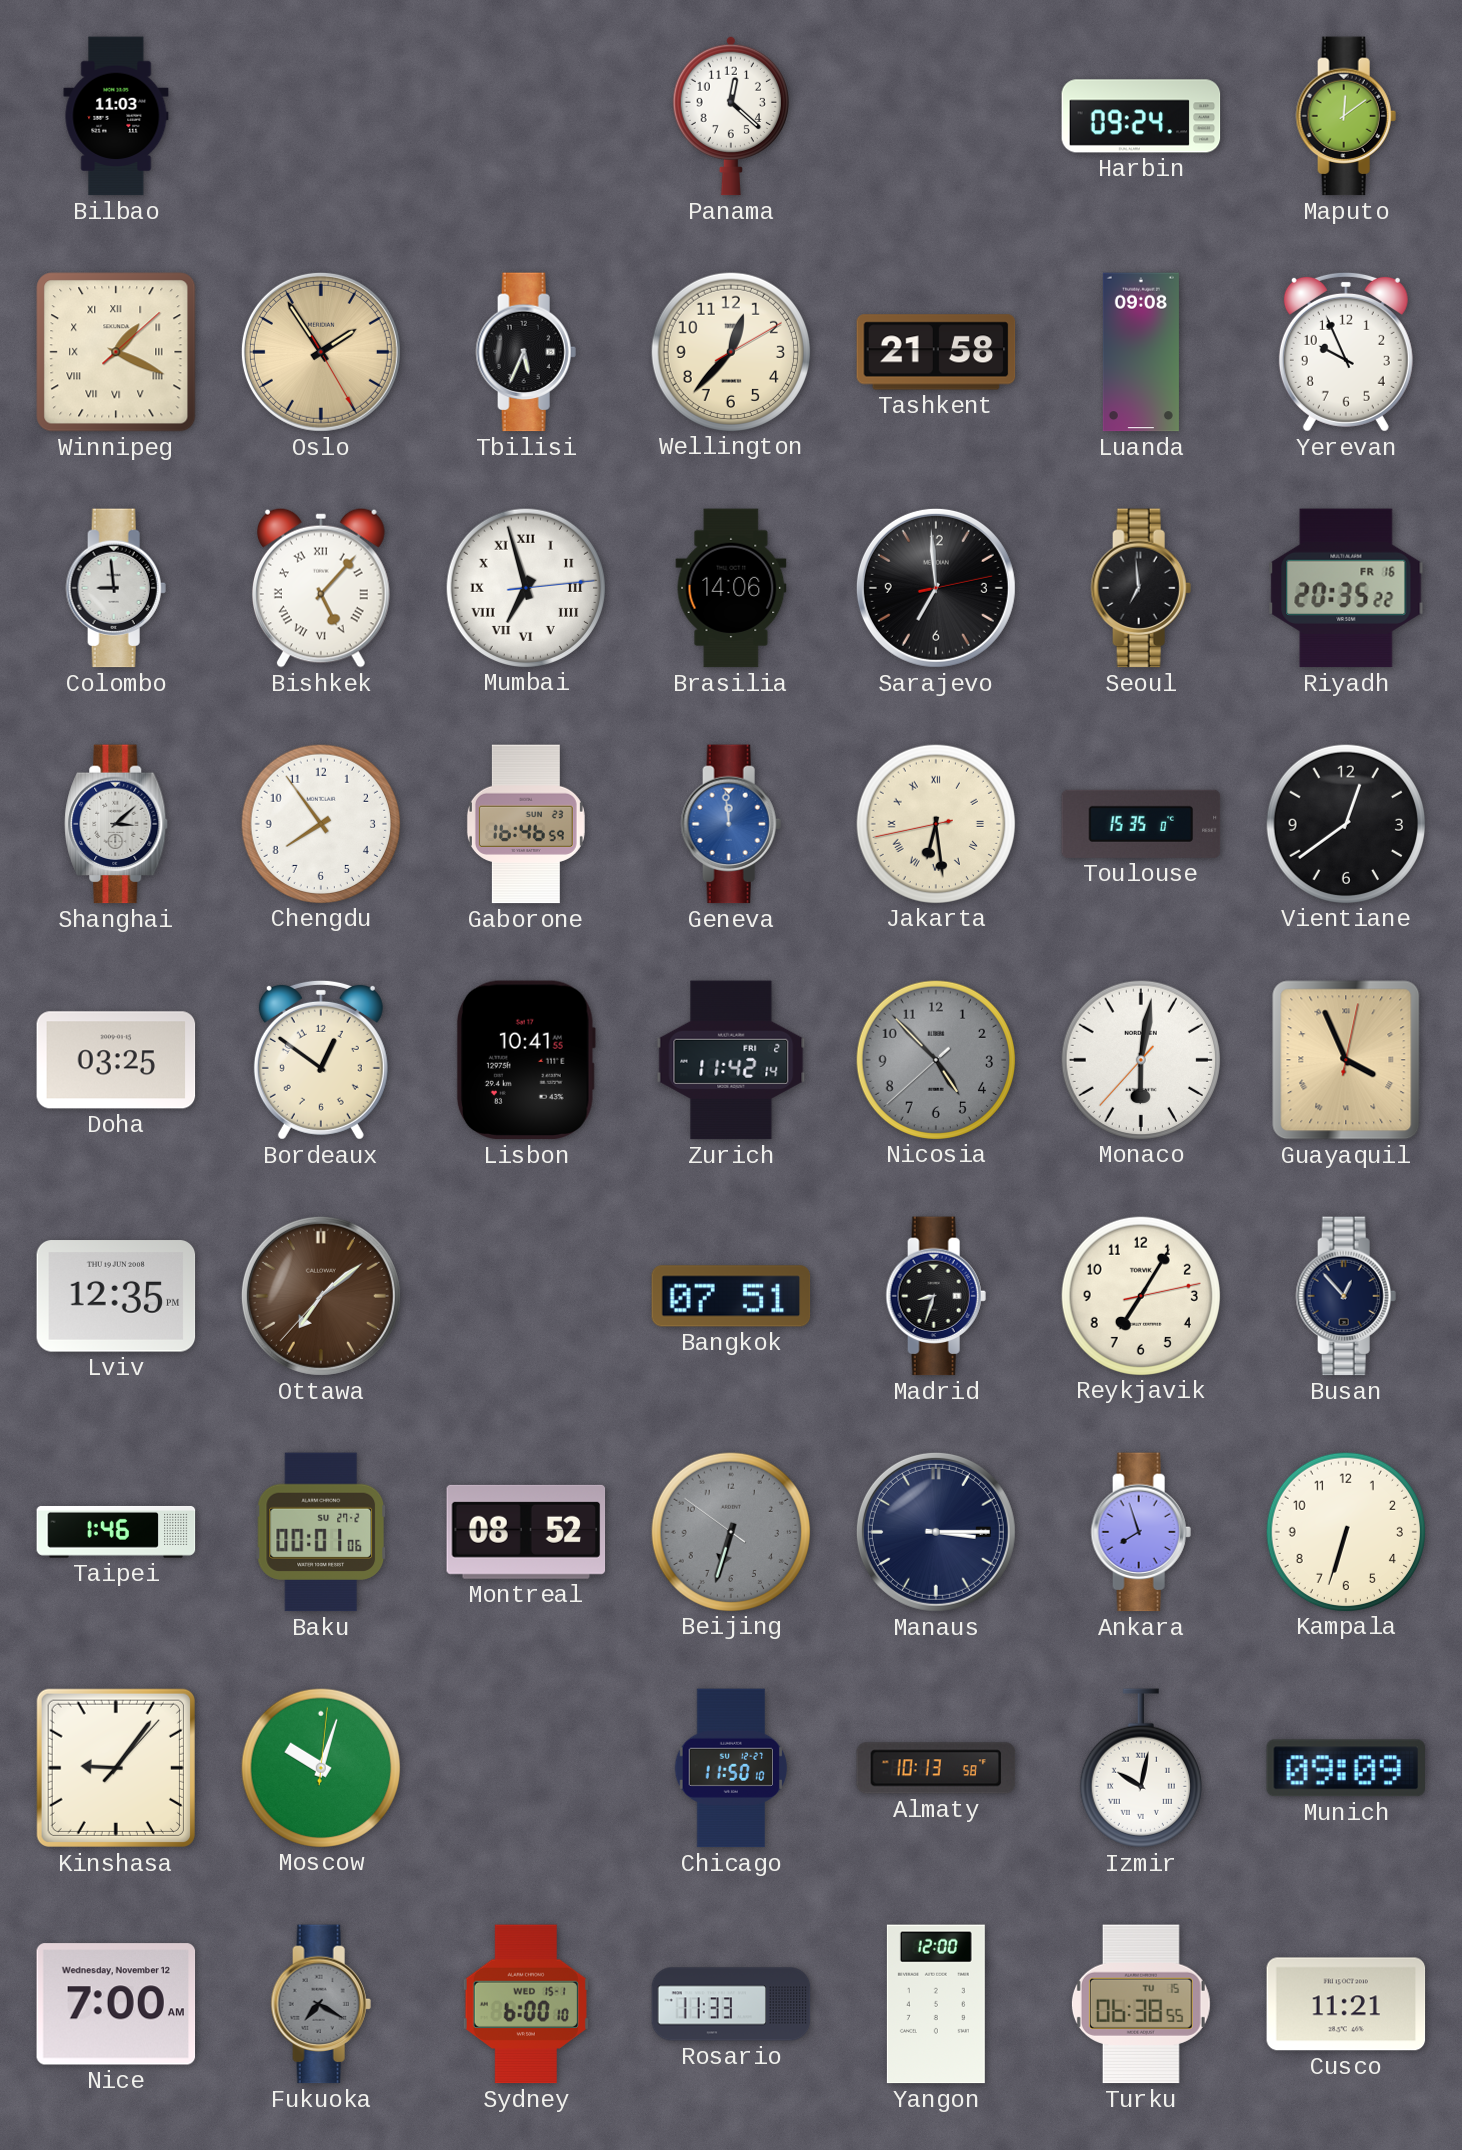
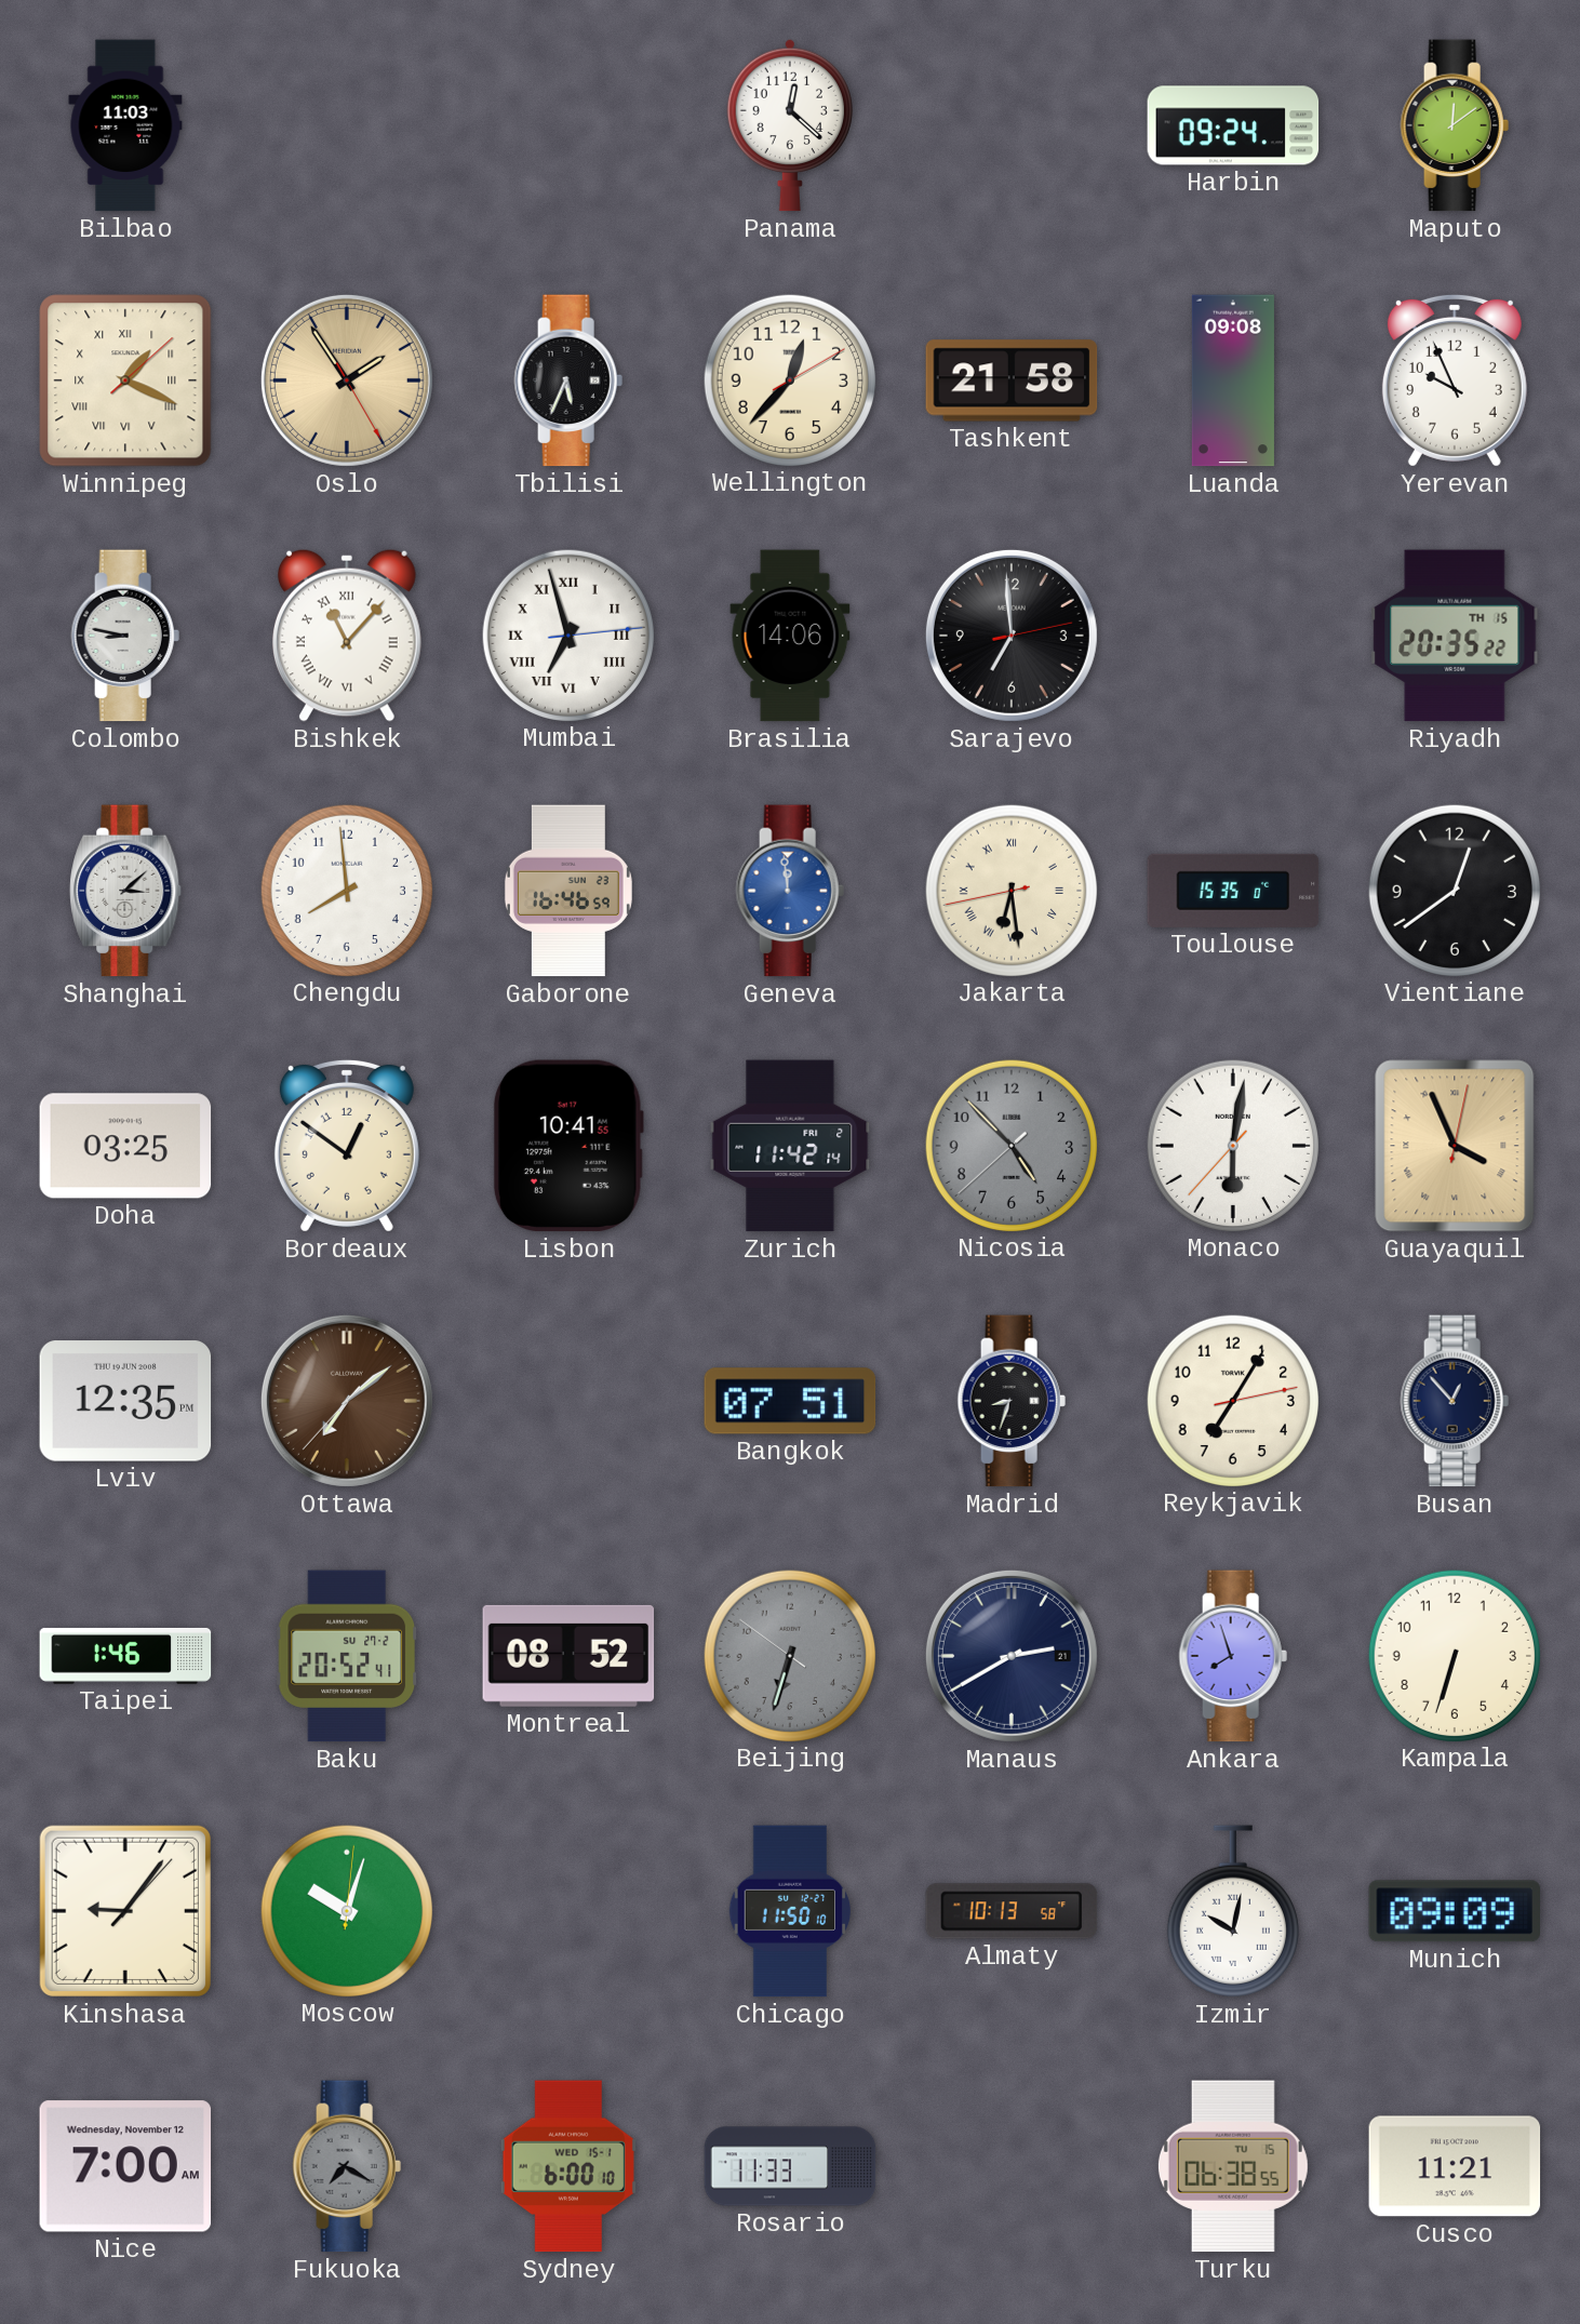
Colombo: 8:59 -> 8:47
Bishkek: 5:07 -> 11:07
Seoul: 6:59 -> none
Riyadh date: FR 16 -> TH 15
Chengdu: 7:54 -> 7:59
Baku: 00:01 -> 20:52
Manaus: 3:15 -> 2:40
Yangon: 12:00 -> none
